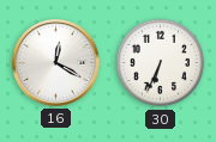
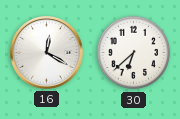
30: 6:34 -> 6:38
